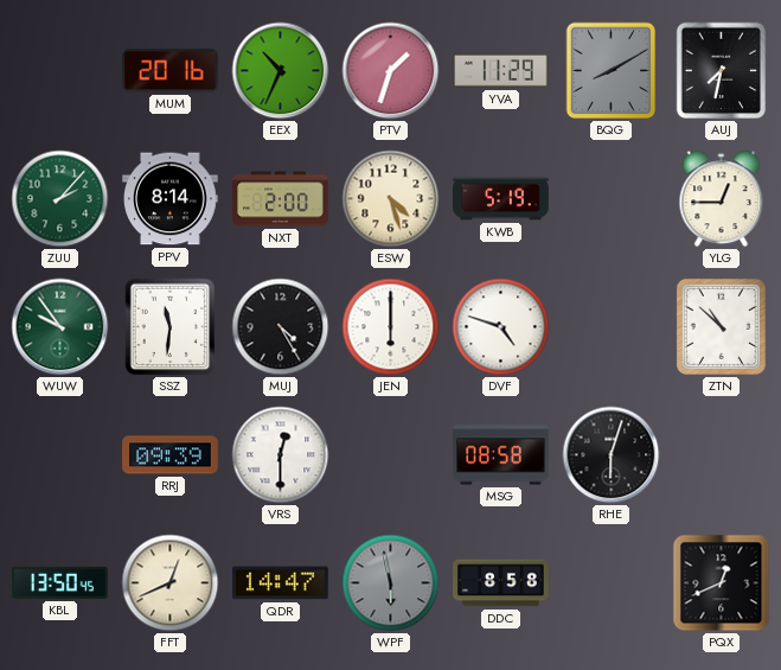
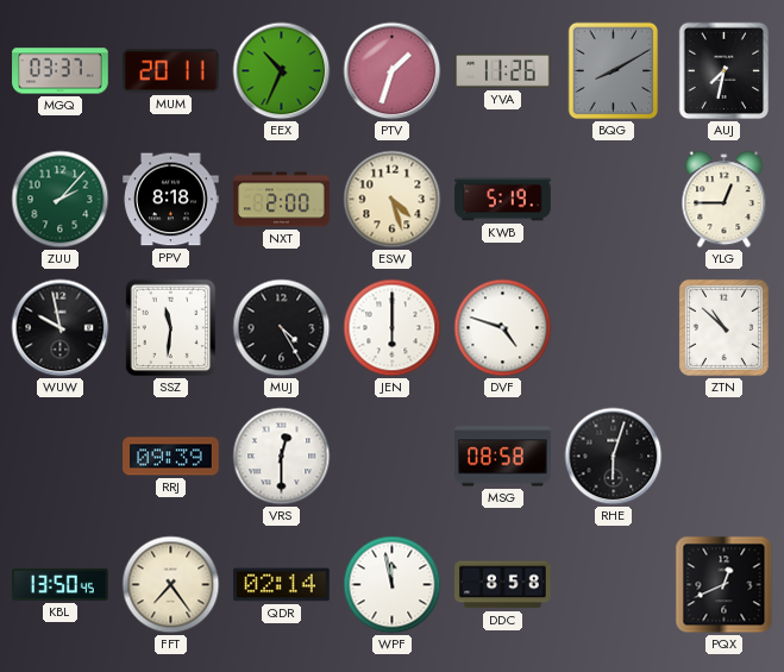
MGQ: none -> 03:37
MUM: 20:16 -> 20:11
YVA: 11:29 -> 11:26
PPV: 8:14 -> 8:18
WUW: 9:54 -> 9:58
WUW dial: green -> black
FFT: 12:41 -> 7:24
QDR: 14:47 -> 02:14
WPF: 5:58 -> 11:58
WPF dial: grey -> white
